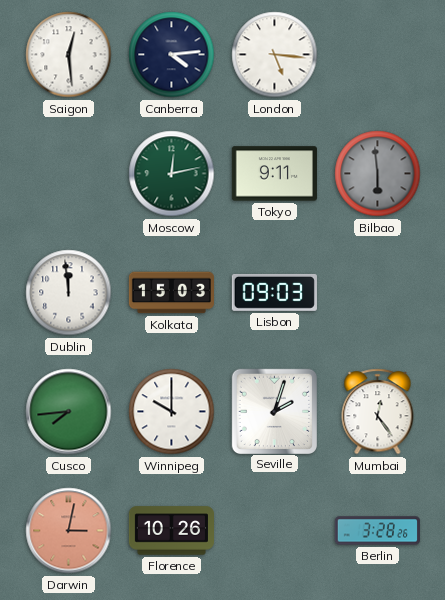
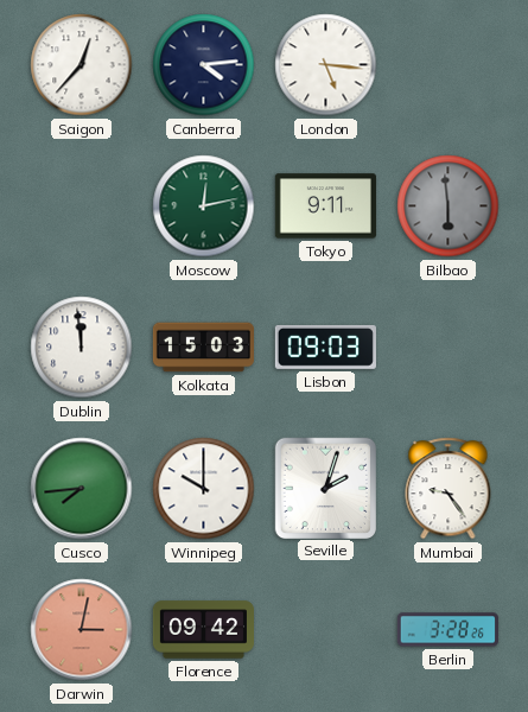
Saigon: 12:29 -> 12:37
Mumbai: 12:24 -> 9:24
Florence: 10:26 -> 09:42
